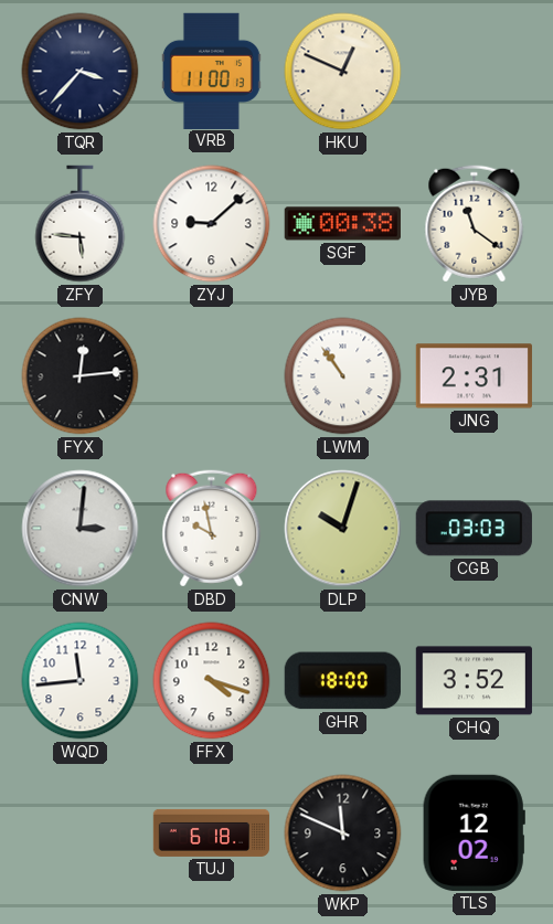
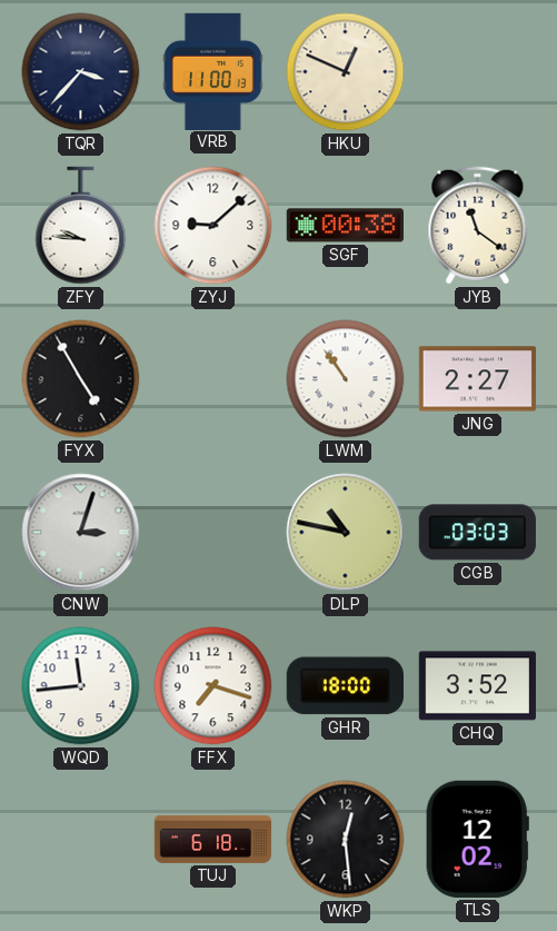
ZFY: 5:46 -> 9:46
FYX: 12:14 -> 4:55
JNG: 2:31 -> 2:27
CNW: 3:01 -> 3:03
DBD: 9:58 -> none
DLP: 10:03 -> 10:47
FFX: 4:18 -> 7:18
WKP: 11:49 -> 12:29
